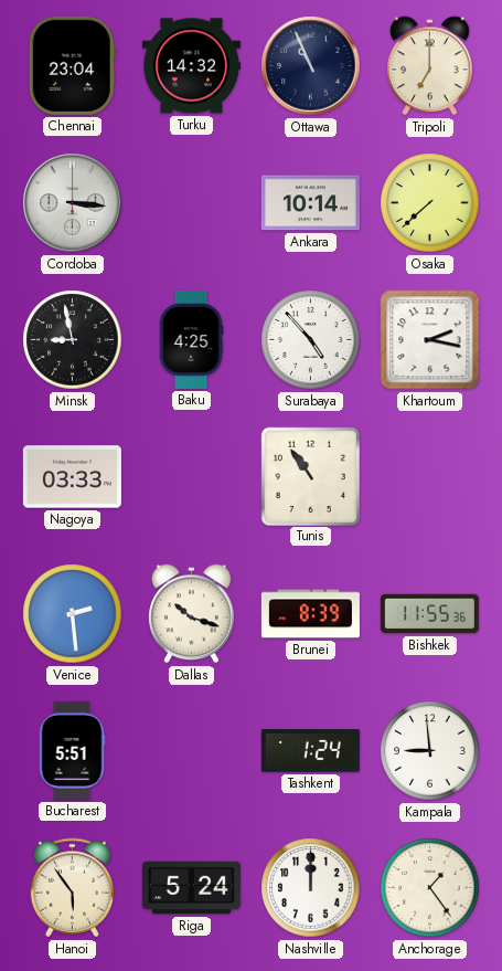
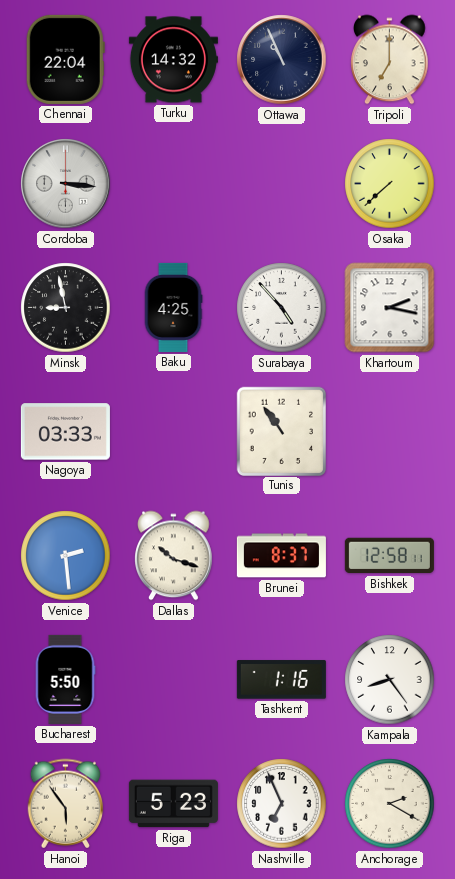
Chennai: 23:04 -> 22:04
Ankara: 10:14 -> none
Brunei: 8:39 -> 8:37
Bishkek: 11:55 -> 12:58
Bucharest: 5:51 -> 5:50
Tashkent: 1:24 -> 1:16
Kampala: 8:59 -> 8:24
Riga: 5:24 -> 5:23
Nashville: 12:00 -> 6:56
Anchorage: 1:24 -> 2:20
